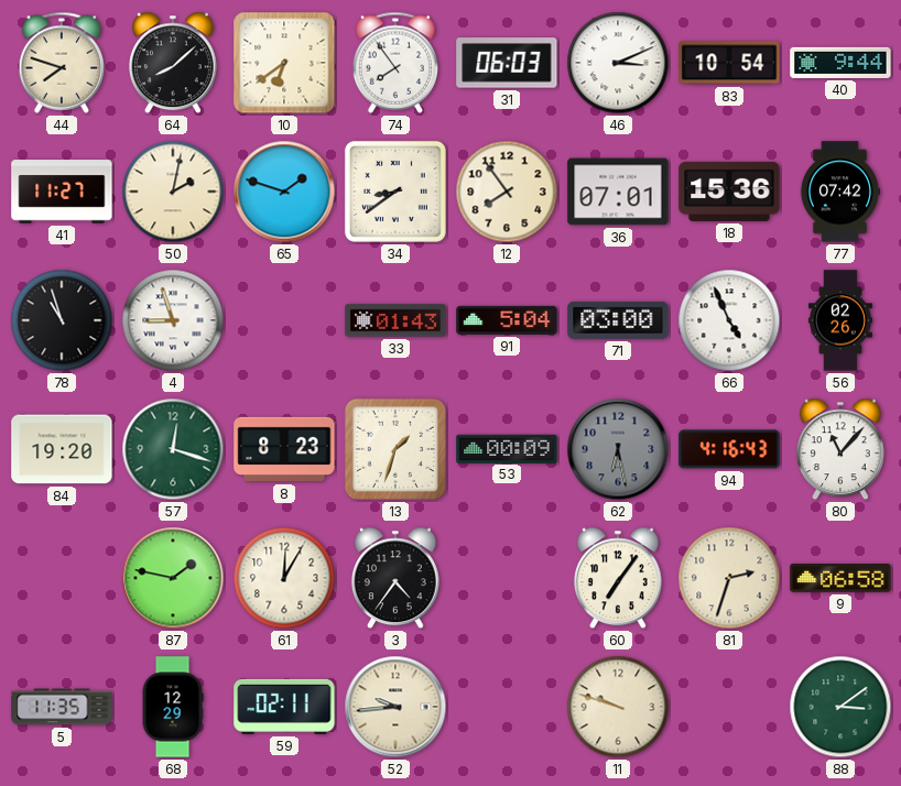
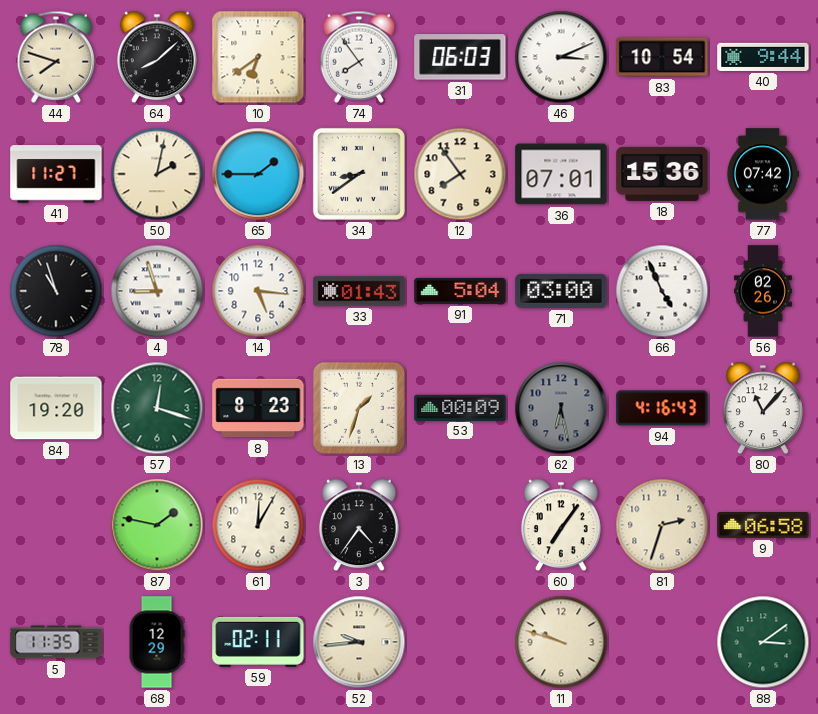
65: 1:48 -> 1:45
14: none -> 5:16
